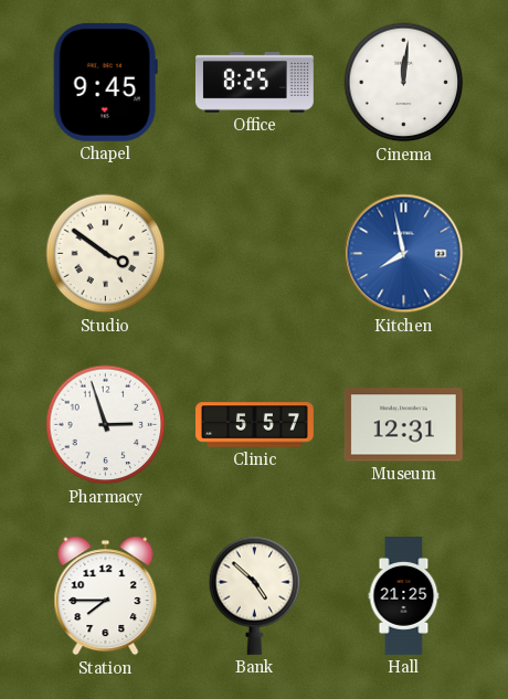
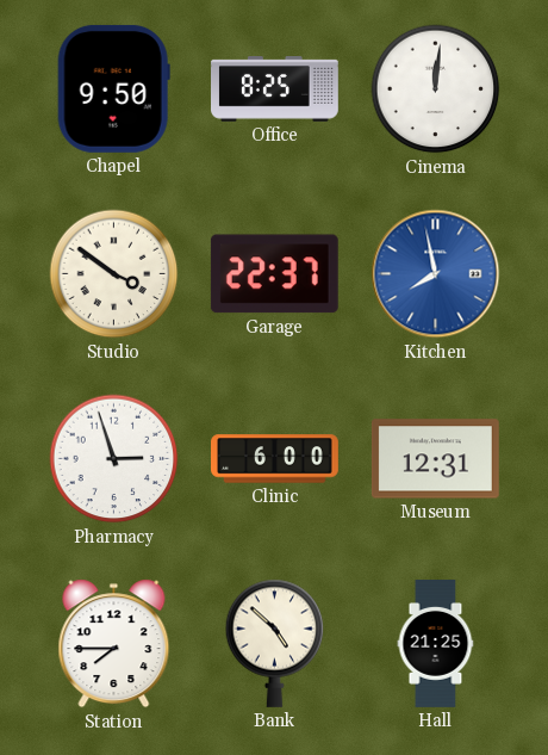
Chapel: 9:45 -> 9:50
Garage: none -> 22:37
Clinic: 5:57 -> 6:00
